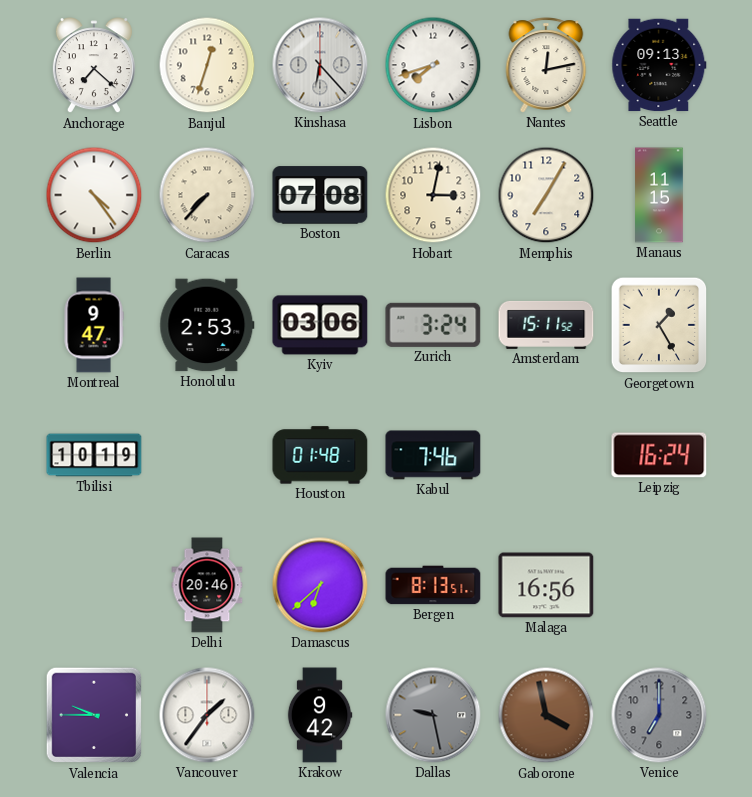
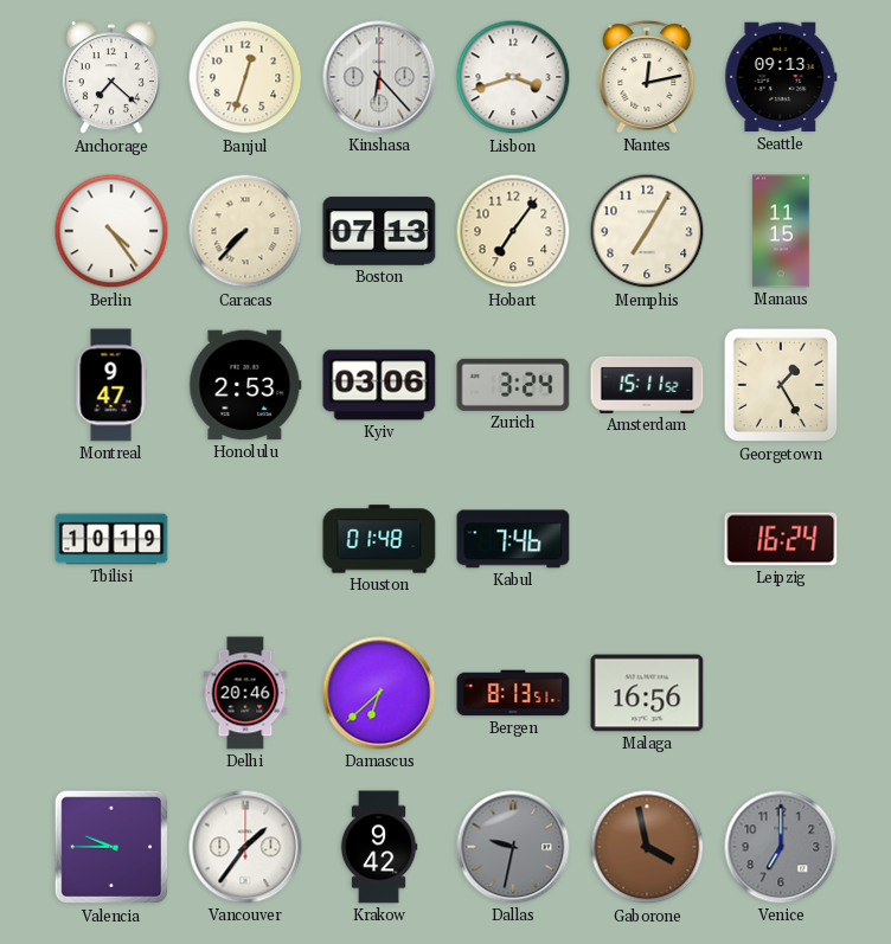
Lisbon: 7:42 -> 3:42
Boston: 07:08 -> 07:13
Hobart: 3:02 -> 7:06
Dallas: 9:28 -> 9:32
